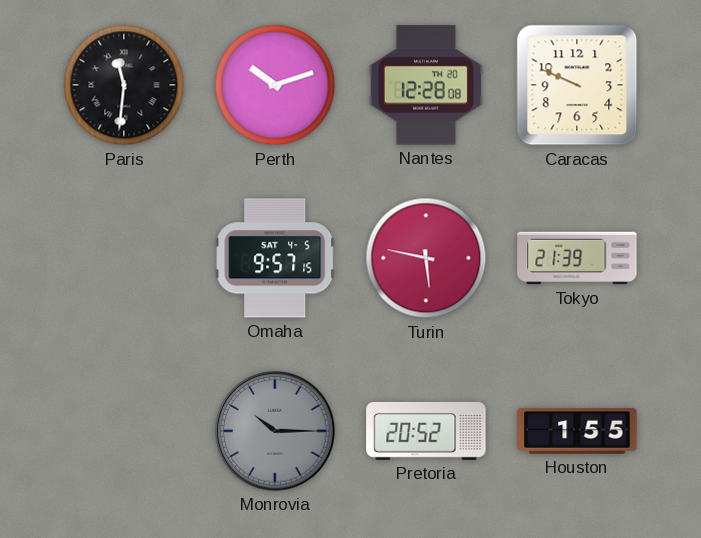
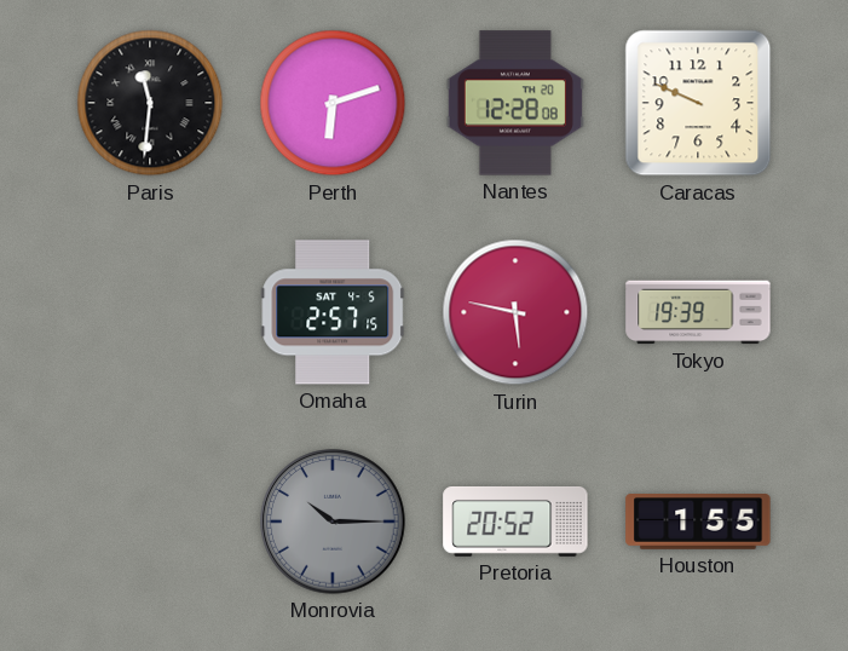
Perth: 10:12 -> 6:12
Omaha: 9:57 -> 2:57
Tokyo: 21:39 -> 19:39
